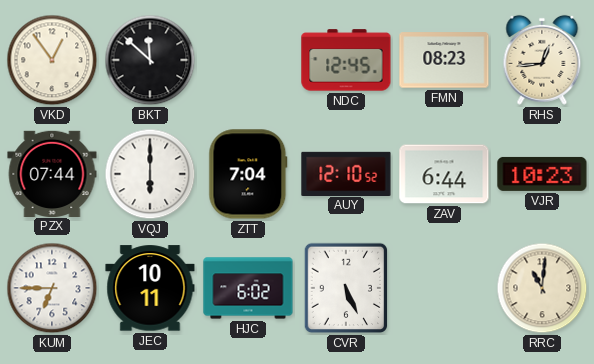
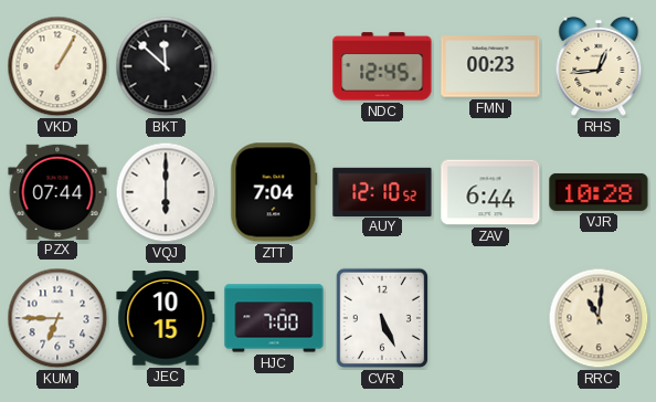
VKD: 12:54 -> 1:05
FMN: 08:23 -> 00:23
VJR: 10:23 -> 10:28
JEC: 10:11 -> 10:15
HJC: 6:02 -> 7:00
